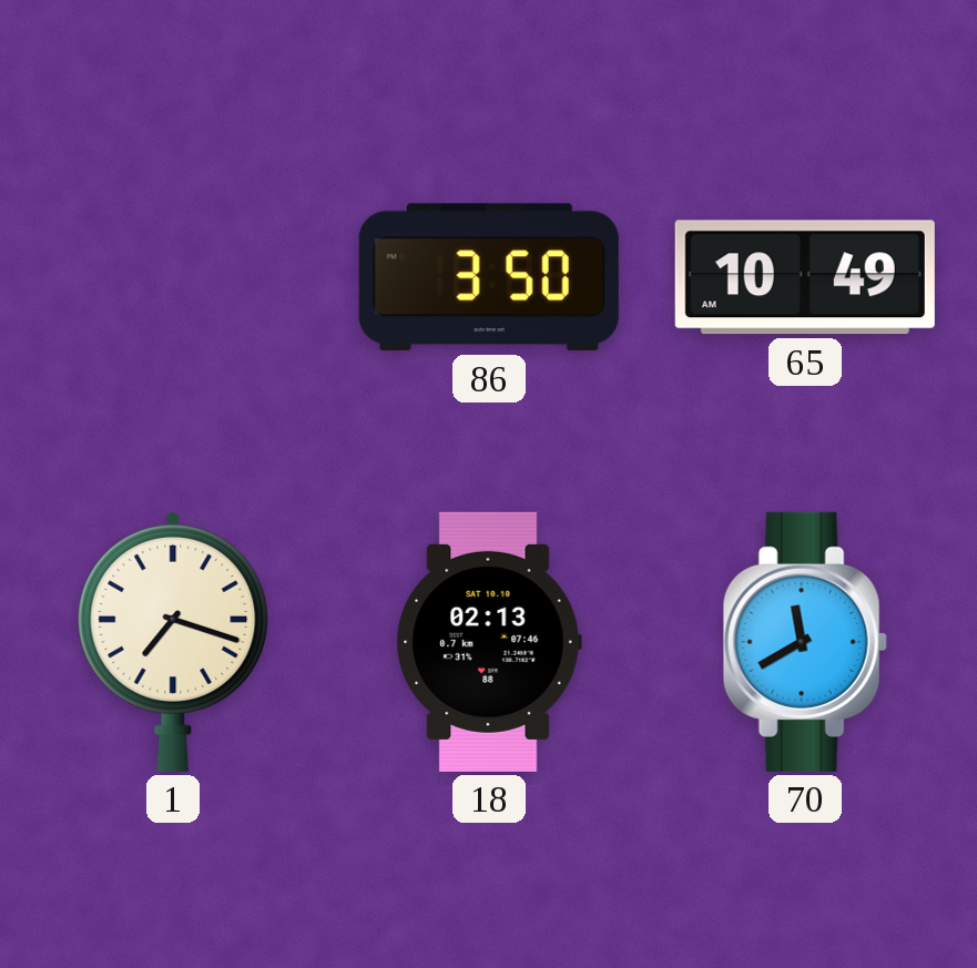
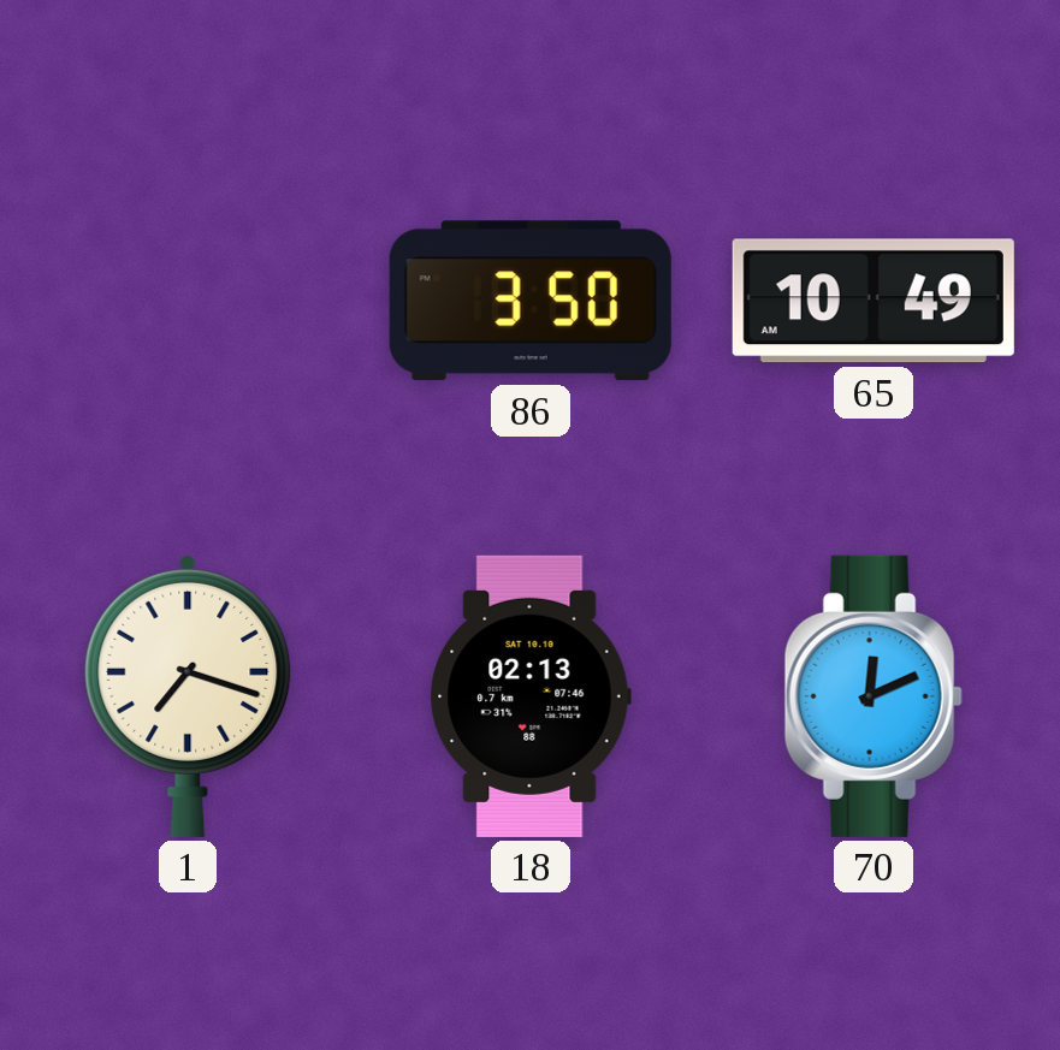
70: 11:40 -> 12:11
